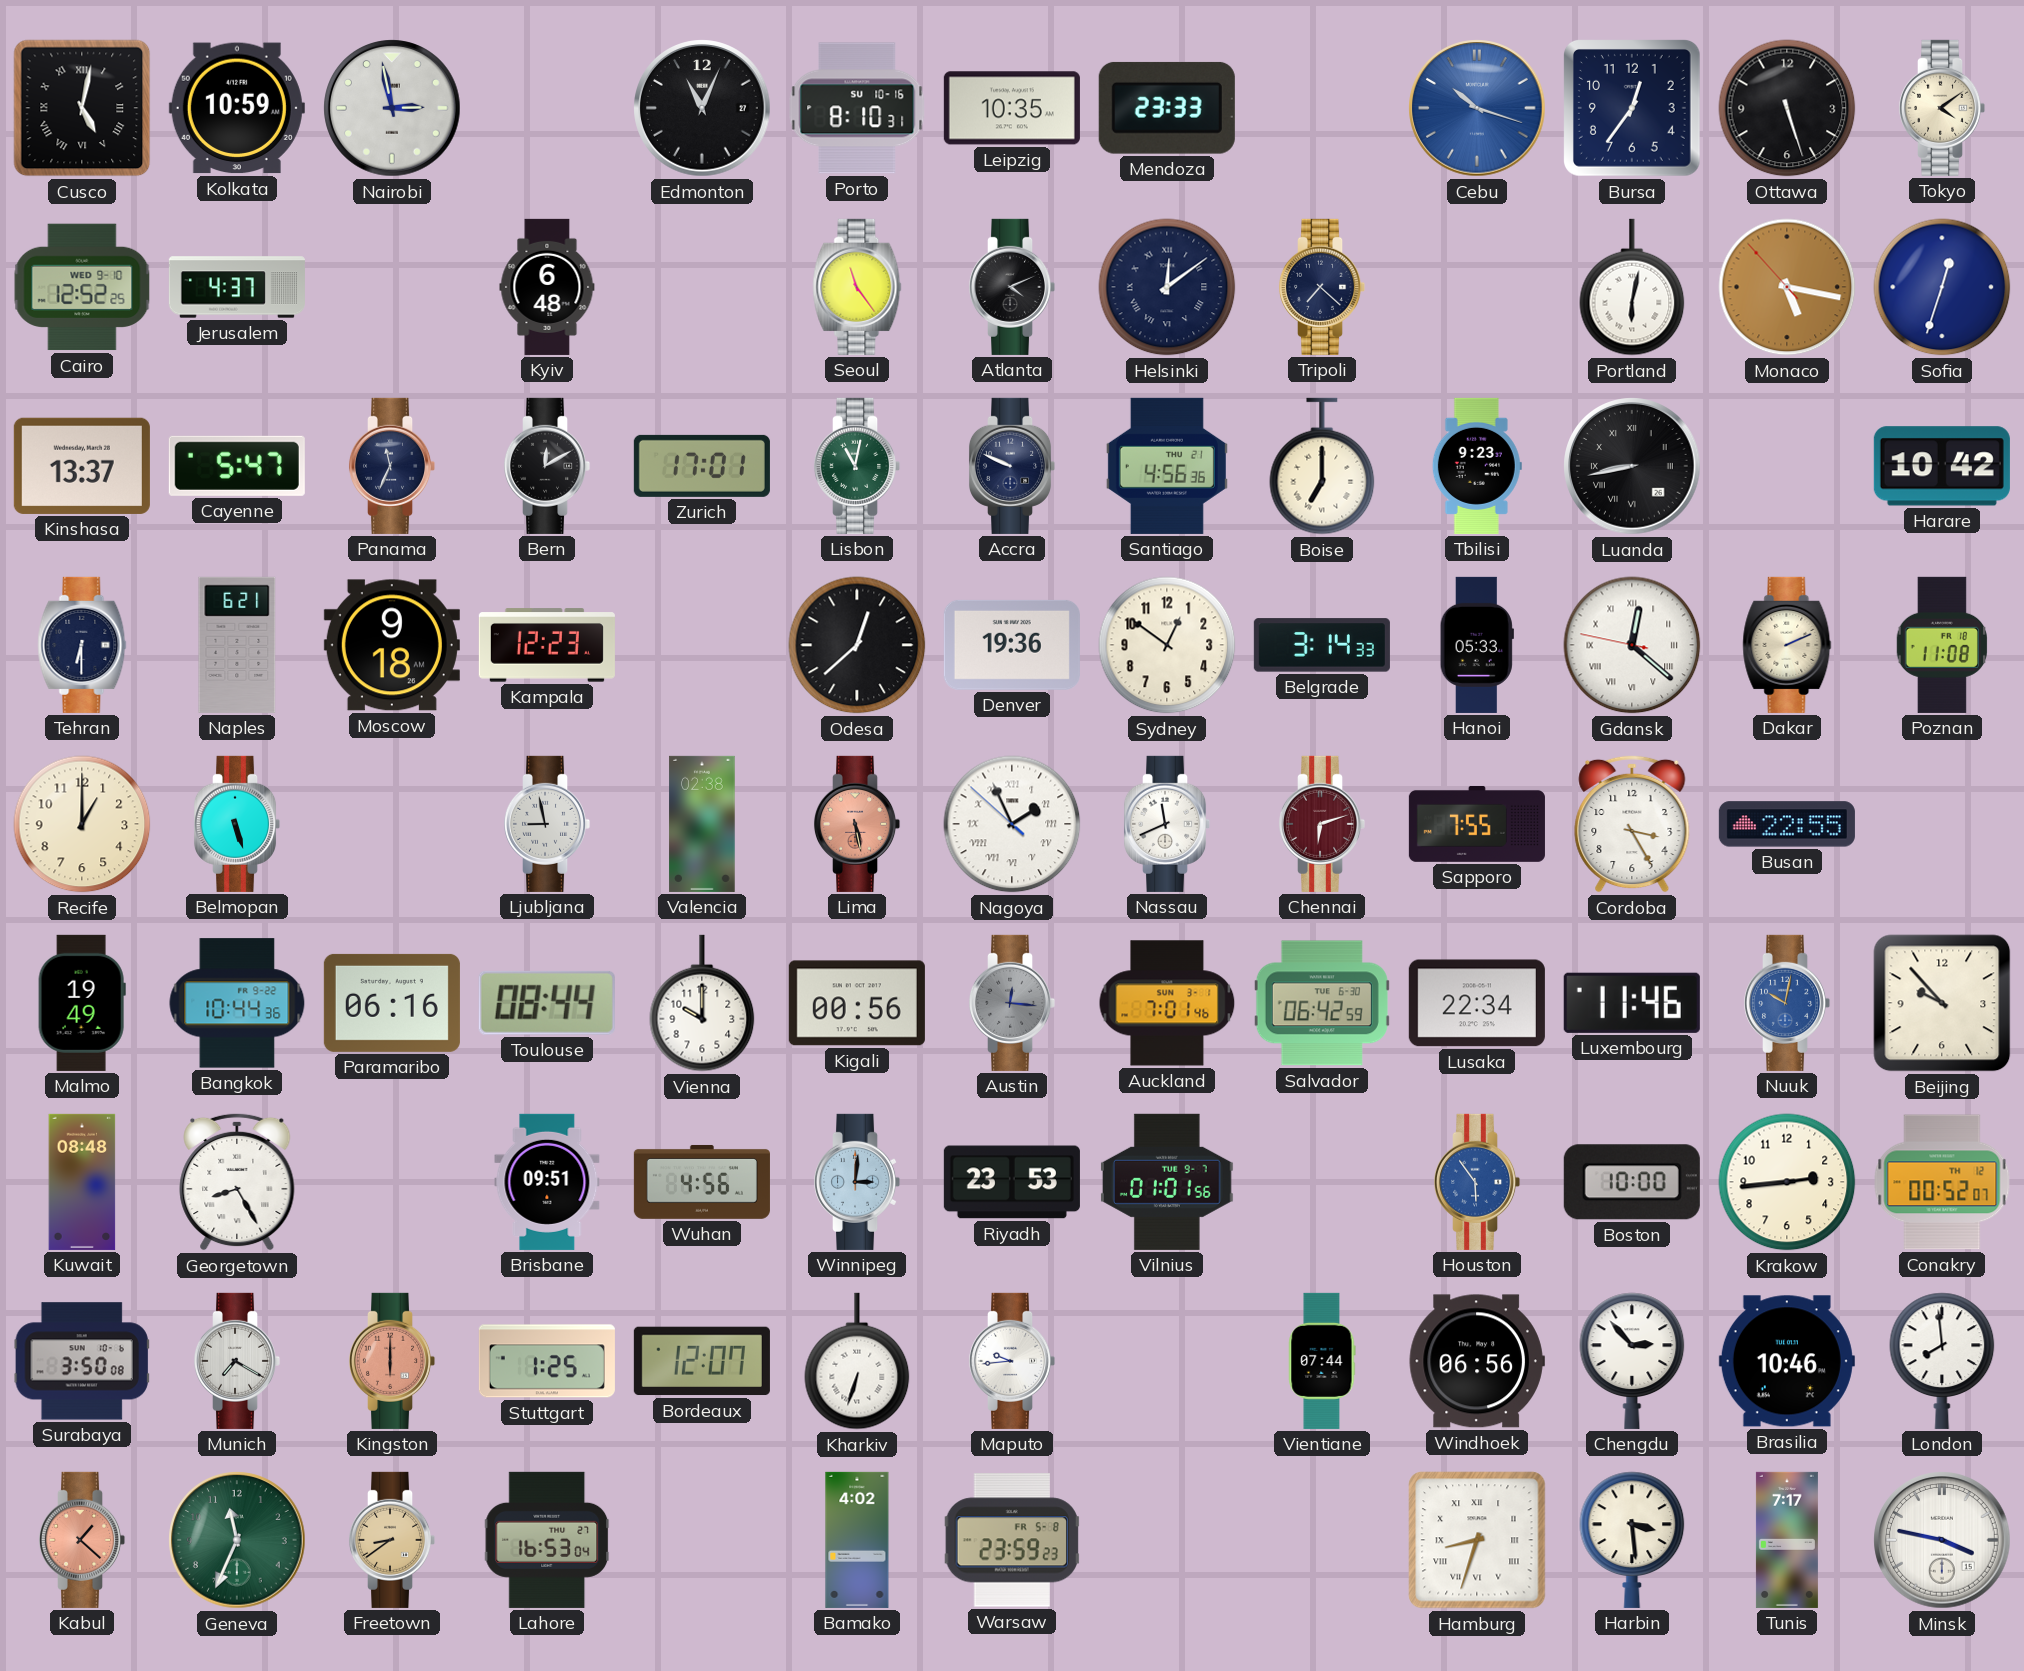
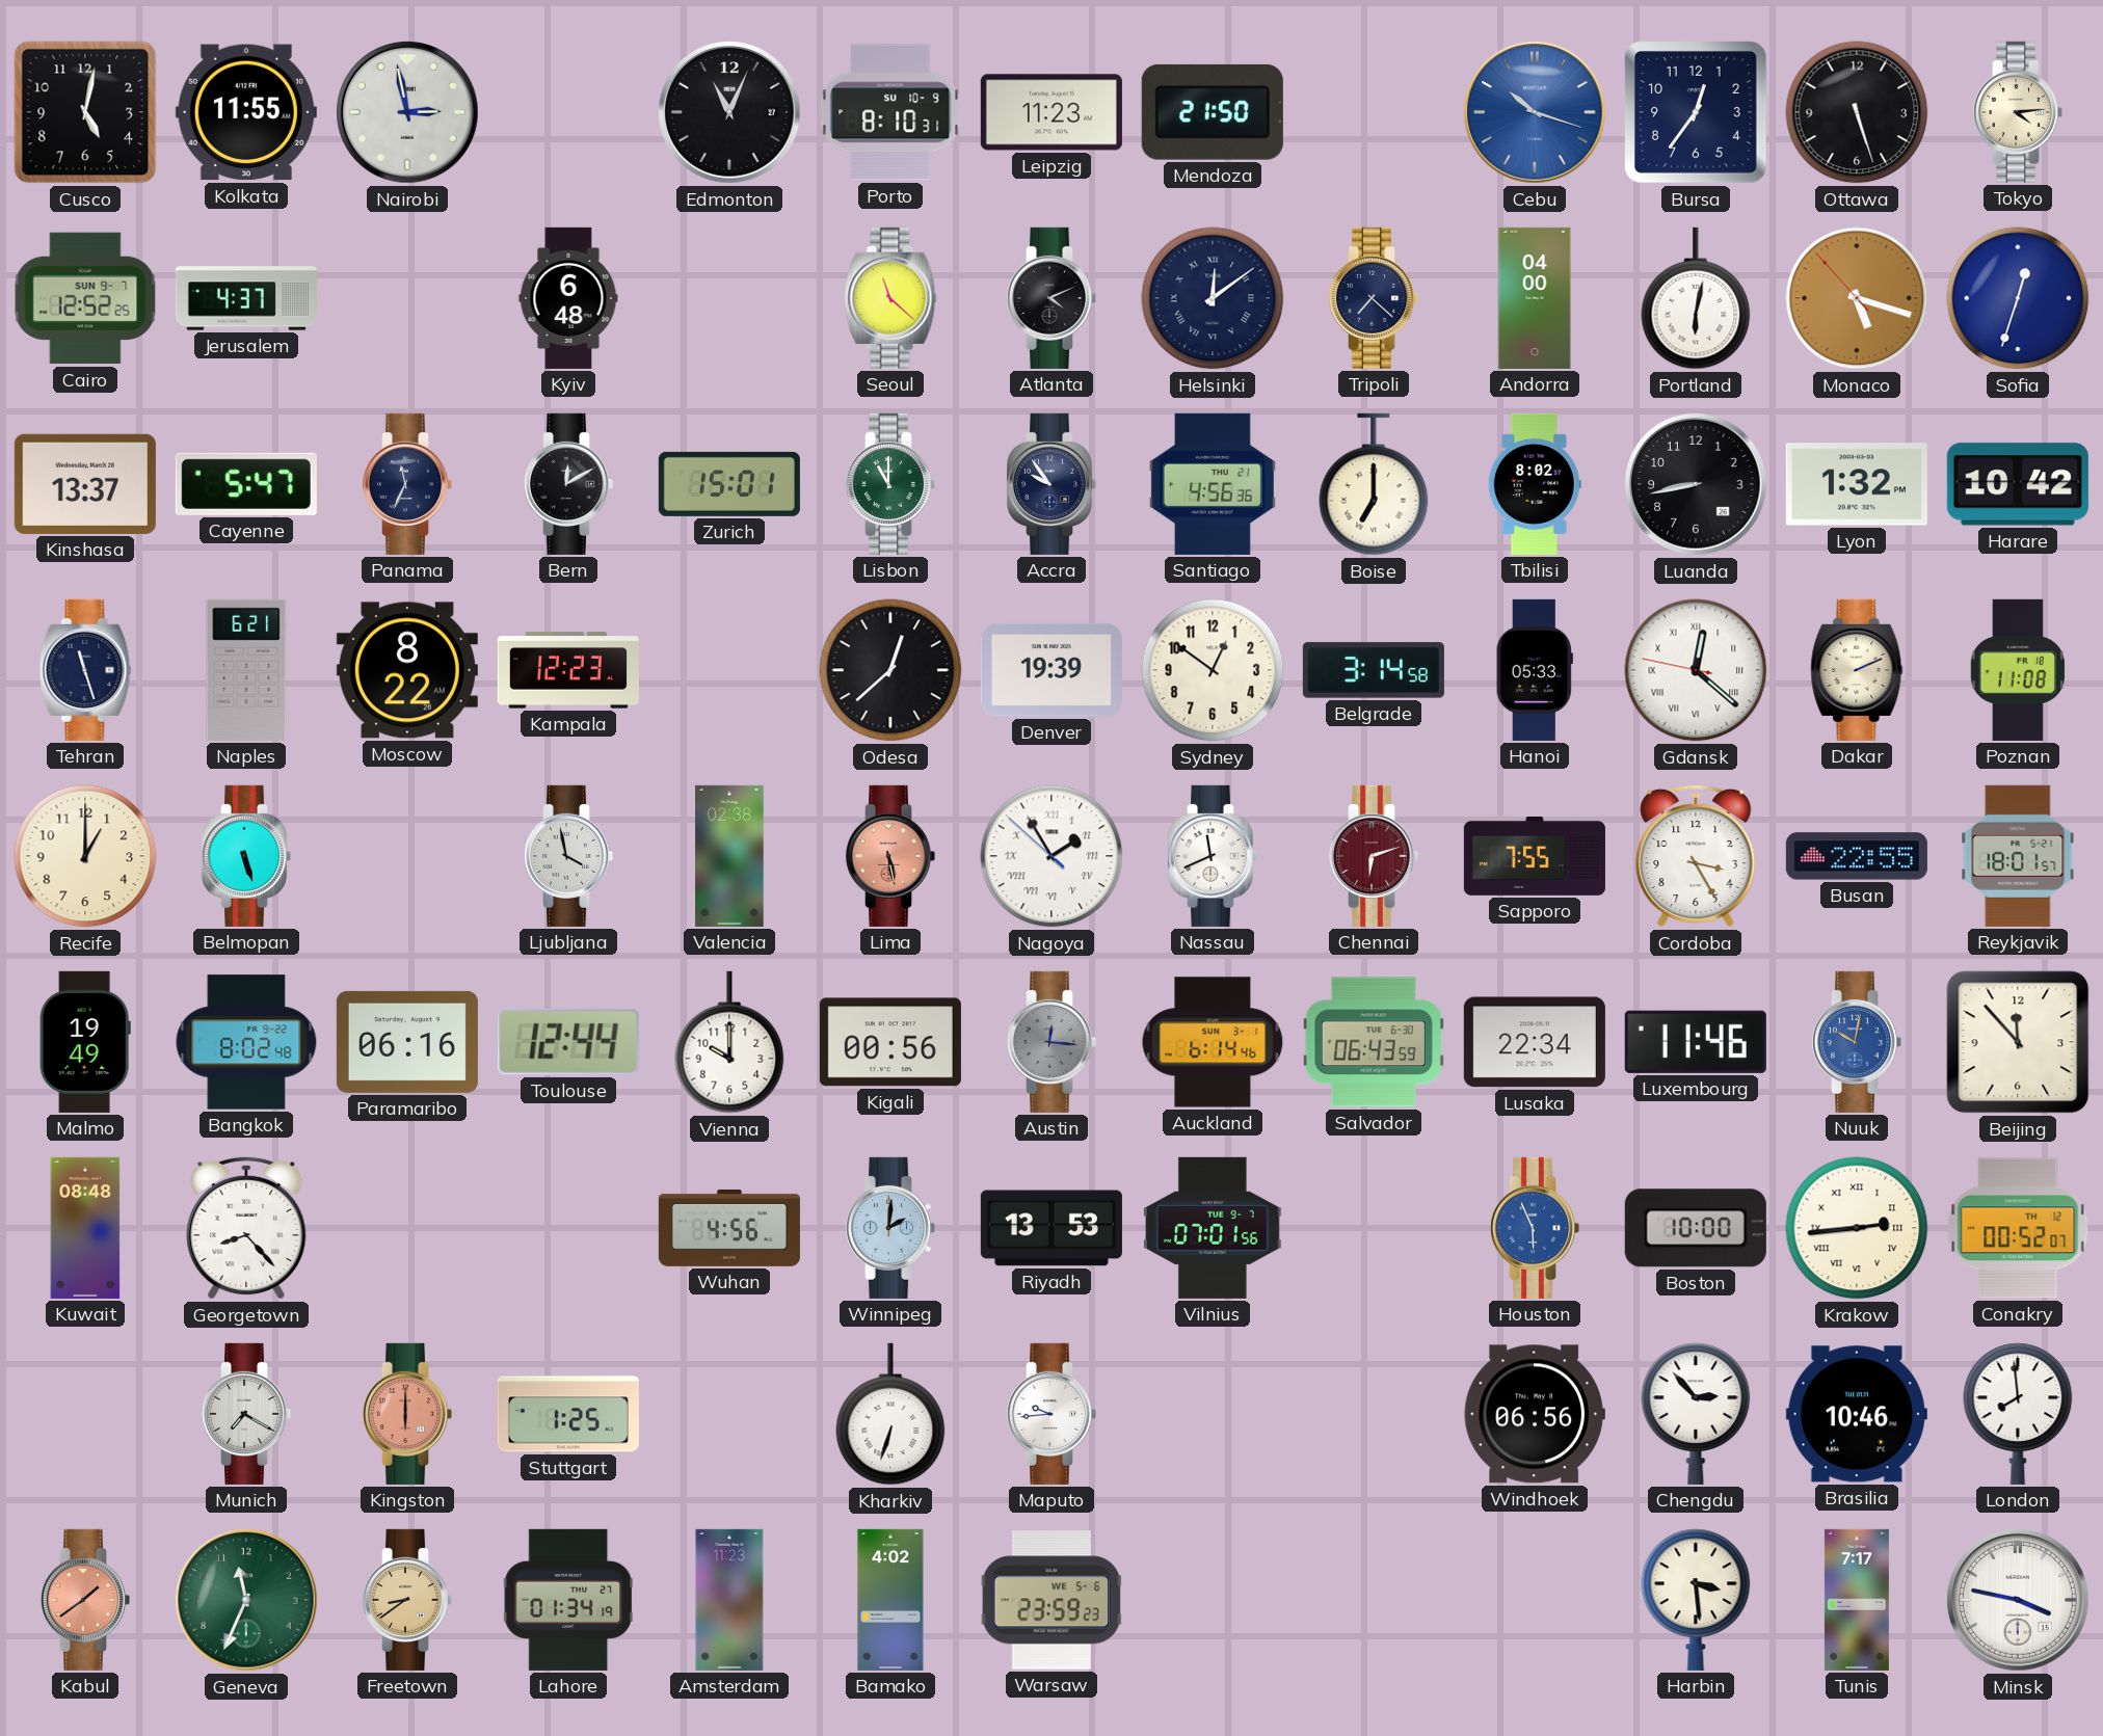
Cusco numerals: Roman -> Arabic
Kolkata: 10:59 -> 11:55
Porto date: SU 10-16 -> SU 10-9
Leipzig: 10:35 -> 11:23
Mendoza: 23:33 -> 21:50
Tokyo: 4:09 -> 4:14
Cairo date: WED 9-10 -> SUN 9-7
Seoul: 11:24 -> 11:22
Andorra: none -> 04:00
Monaco: 5:16 -> 5:17
Zurich: 17:01 -> 15:01
Lisbon: 11:02 -> 11:00
Accra: 9:49 -> 9:54
Tbilisi: 9:23 -> 8:02
Luanda numerals: Roman -> Arabic
Lyon: none -> 1:32
Tehran: 6:30 -> 11:27
Moscow: 9:18 -> 8:22
Denver: 19:36 -> 19:39
Belgrade: 3:14:33 -> 3:14:58
Ljubljana: 8:58 -> 3:58
Nagoya: 1:55 -> 1:54
Reykjavik: none -> 18:01
Bangkok: 10:44 -> 8:02
Toulouse: 08:44 -> 12:44
Auckland: 7:01 -> 6:14
Salvador: 06:42 -> 06:43
Beijing: 9:53 -> 11:53
Georgetown: 8:25 -> 8:23
Brisbane: 09:51 -> none
Winnipeg: 3:01 -> 2:01
Riyadh: 23:53 -> 13:53
Vilnius: 01:01 -> 07:01
Houston: 5:54 -> 5:56
Krakow numerals: Arabic -> Roman
Surabaya: 3:50 -> none
Bordeaux: 12:07 -> none
Vientiane: 07:44 -> none
Kabul: 1:22 -> 1:39
Lahore: 16:53 -> 01:34
Amsterdam: none -> 11:23
Warsaw date: FR 5-8 -> WE 5-6
Hamburg: 8:33 -> none
